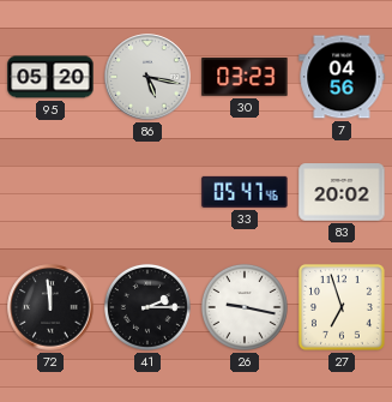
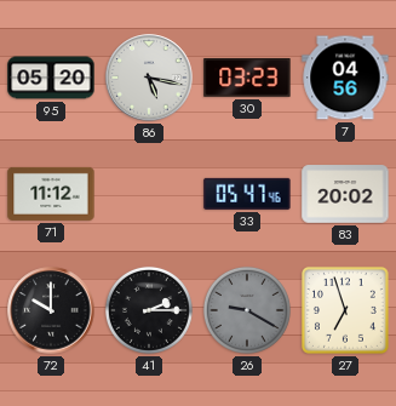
71: none -> 11:12
72: 11:59 -> 10:00
26: 9:17 -> 9:20
26 dial: white -> grey
